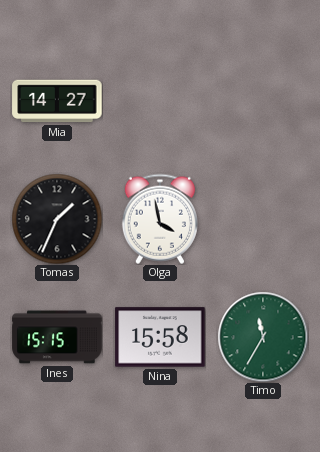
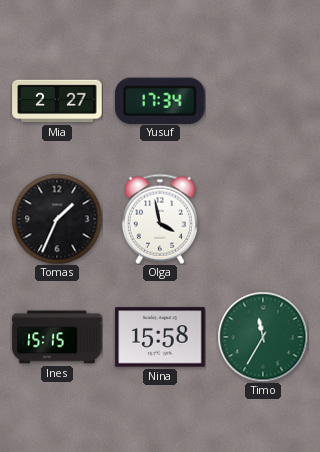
Mia: 14:27 -> 2:27
Yusuf: none -> 17:34
